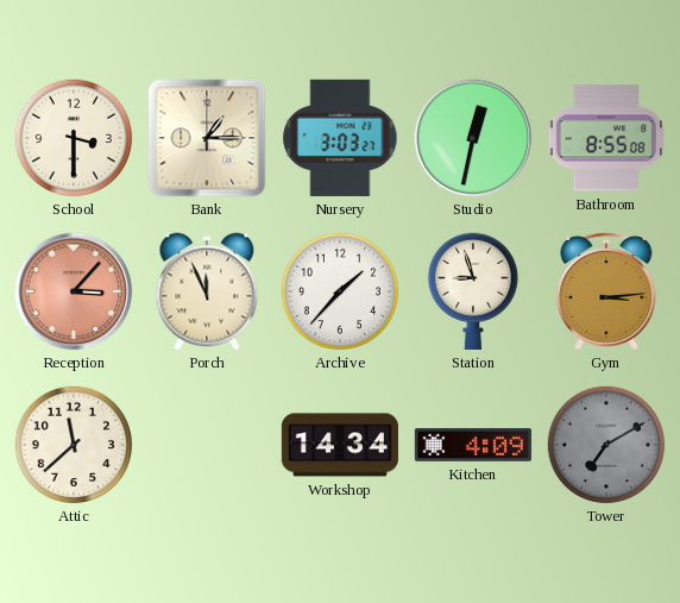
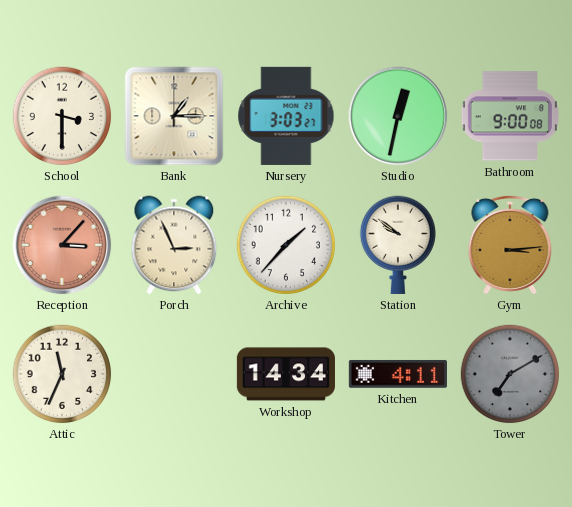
Bathroom: 8:55 -> 9:00
Porch: 11:56 -> 2:56
Station: 8:57 -> 9:51
Attic: 11:38 -> 11:34
Kitchen: 4:09 -> 4:11
